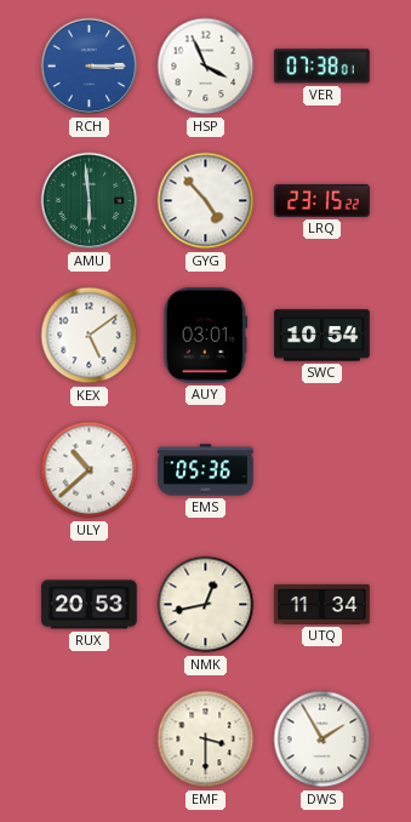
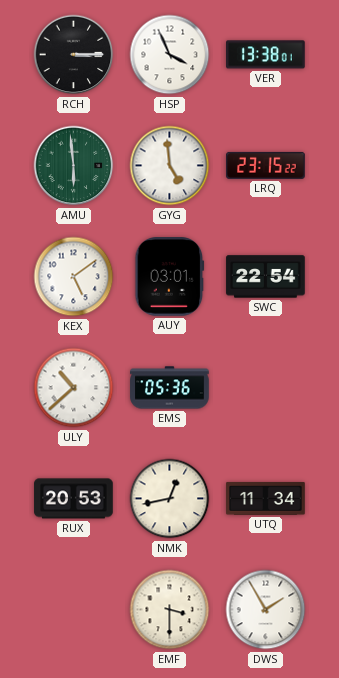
RCH dial: blue -> black
VER: 07:38 -> 13:38
GYG: 4:53 -> 4:59
SWC: 10:54 -> 22:54
